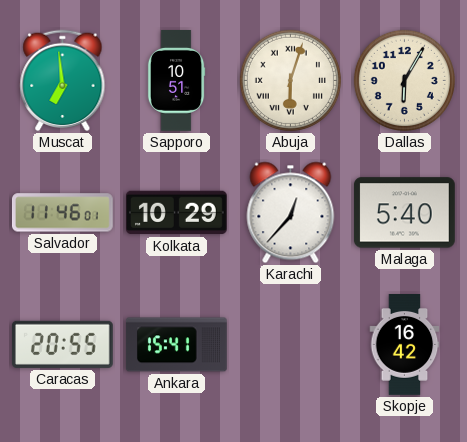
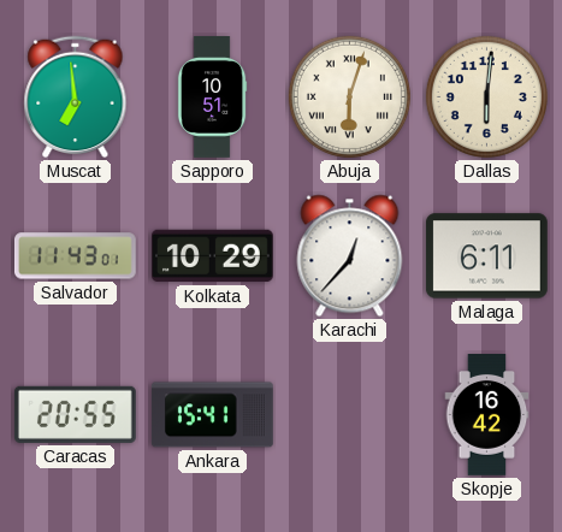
Dallas: 6:05 -> 6:01
Salvador: 11:46 -> 11:43
Malaga: 5:40 -> 6:11
